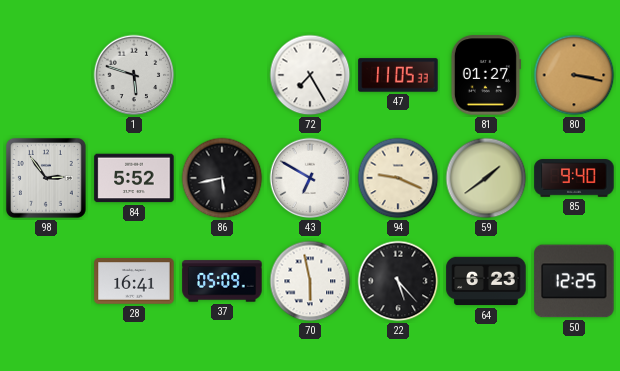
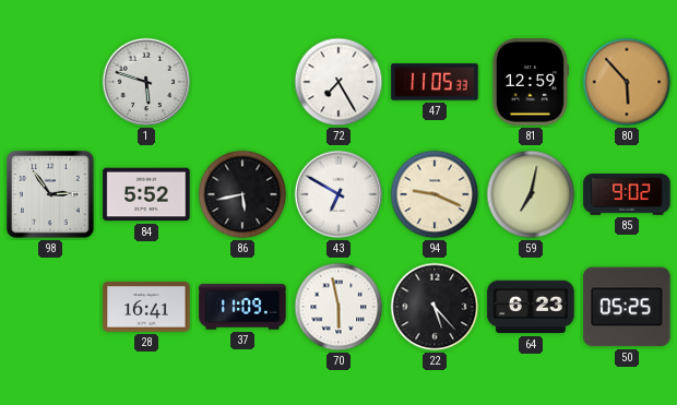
81: 01:27 -> 12:59
80: 3:17 -> 5:53
59: 1:39 -> 7:02
85: 9:40 -> 9:02
37: 05:09 -> 11:09
50: 12:25 -> 05:25
